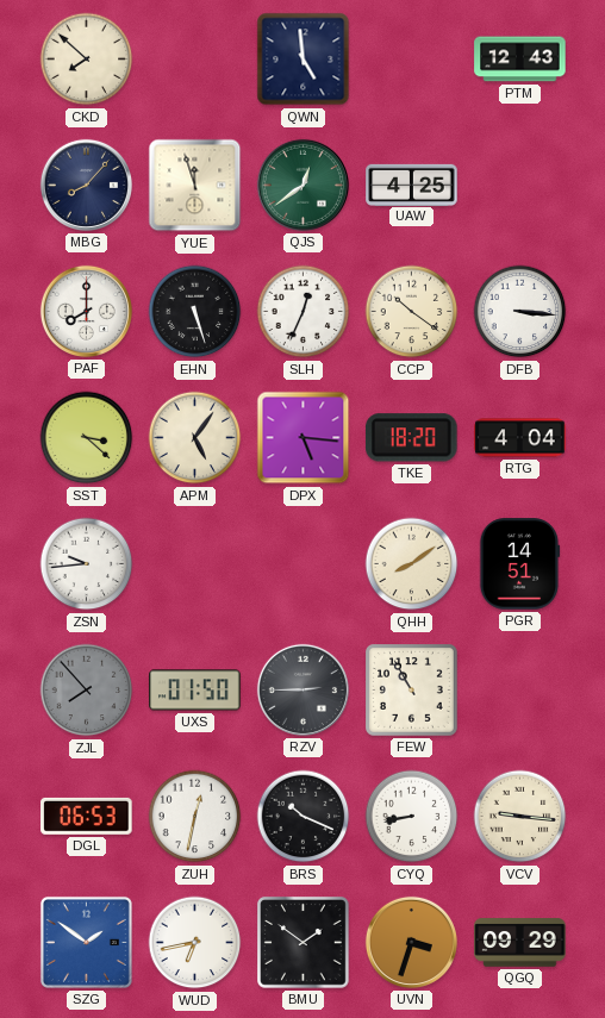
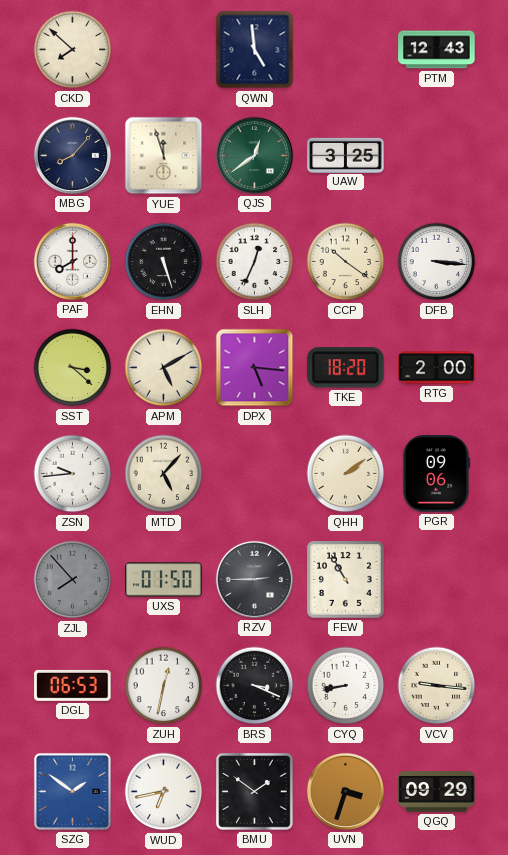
UAW: 4:25 -> 3:25
APM: 5:06 -> 5:10
RTG: 4:04 -> 2:00
MTD: none -> 5:07
QHH: 8:09 -> 2:09
PGR: 14:51 -> 09:06
BRS: 10:19 -> 3:19
